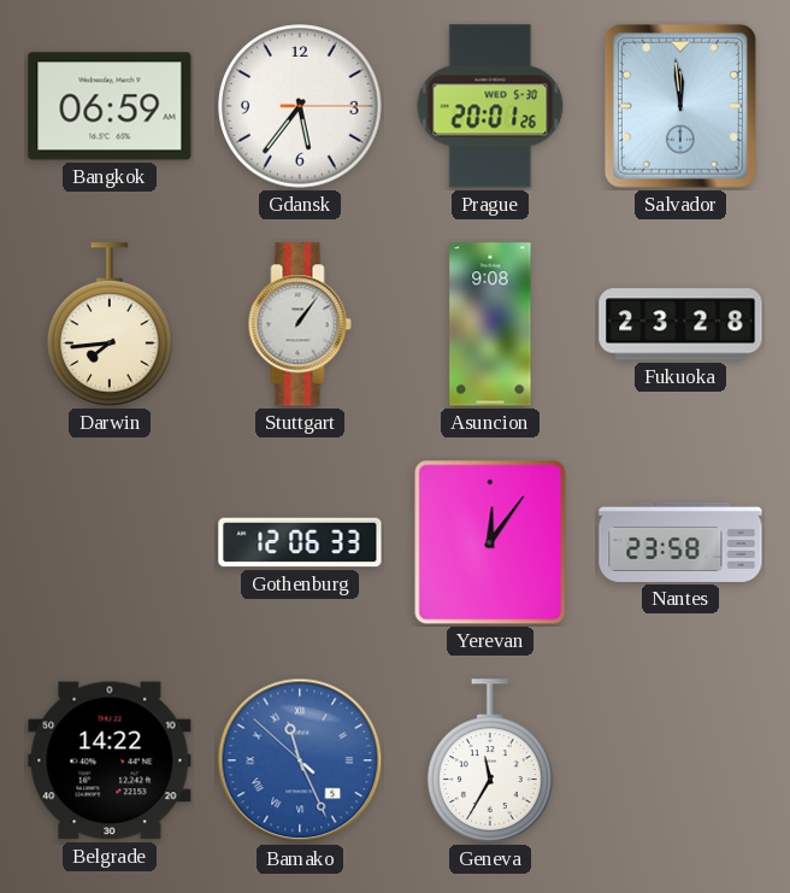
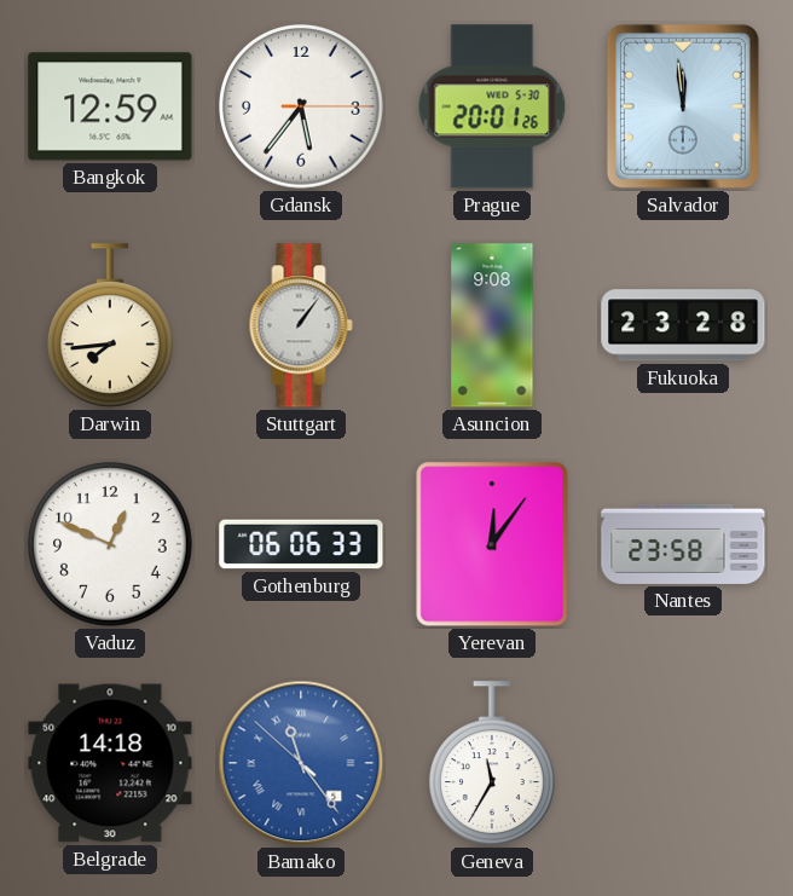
Bangkok: 06:59 -> 12:59
Vaduz: none -> 12:49
Gothenburg: 12:06 -> 06:06
Belgrade: 14:22 -> 14:18
Bamako: 11:25 -> 11:23
